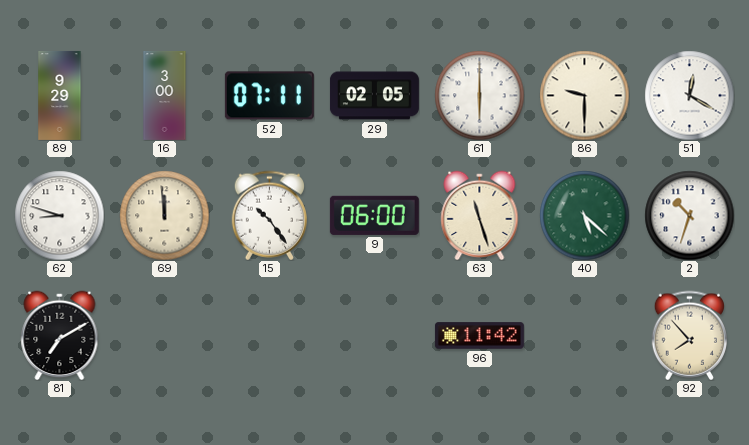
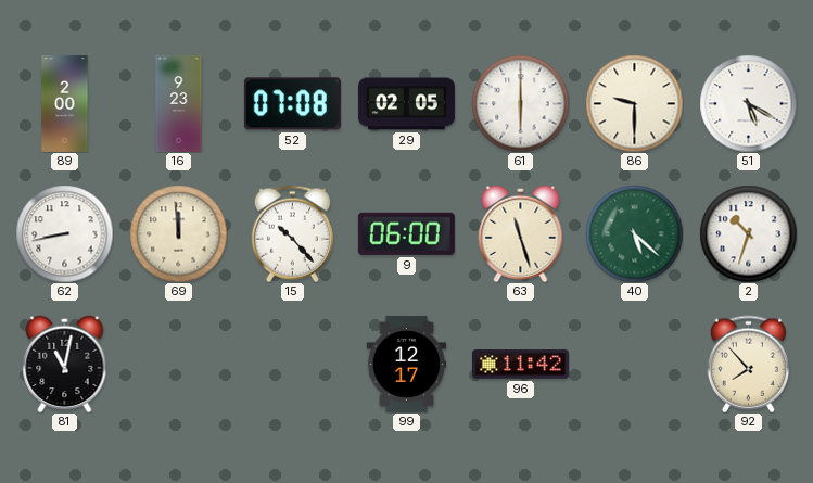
89: 9:29 -> 2:00
16: 3:00 -> 9:23
52: 07:11 -> 07:08
51: 12:20 -> 5:20
62: 8:48 -> 8:43
15: 10:24 -> 10:23
81: 7:10 -> 11:02
99: none -> 12:17
